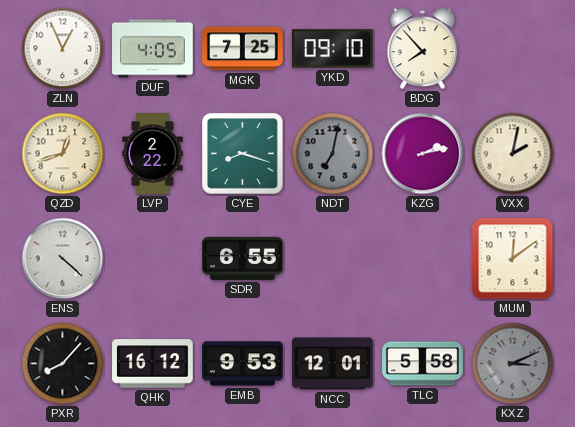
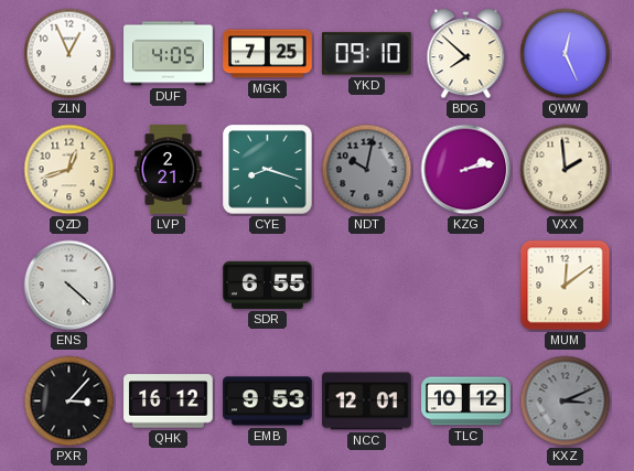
BDG: 7:53 -> 7:52
QWW: none -> 12:26
LVP: 2:22 -> 2:21
NDT: 7:02 -> 10:02
VXX: 2:02 -> 1:59
PXR: 8:07 -> 3:07
TLC: 5:58 -> 10:12
